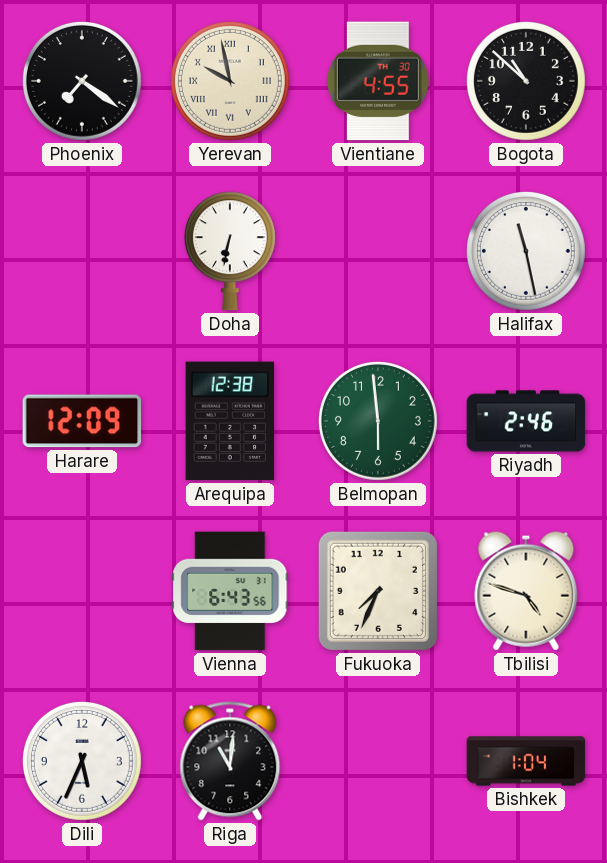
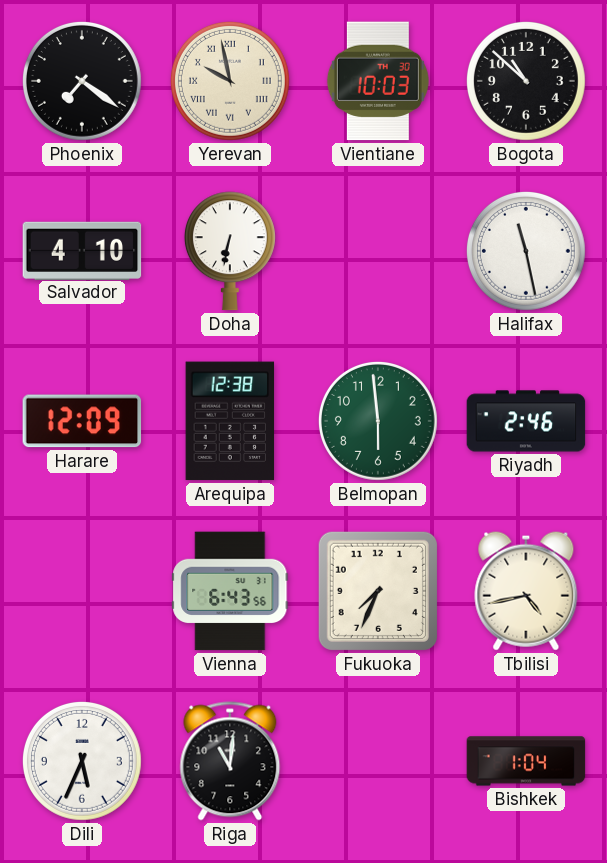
Vientiane: 4:55 -> 10:03
Salvador: none -> 4:10
Tbilisi: 4:48 -> 4:43
